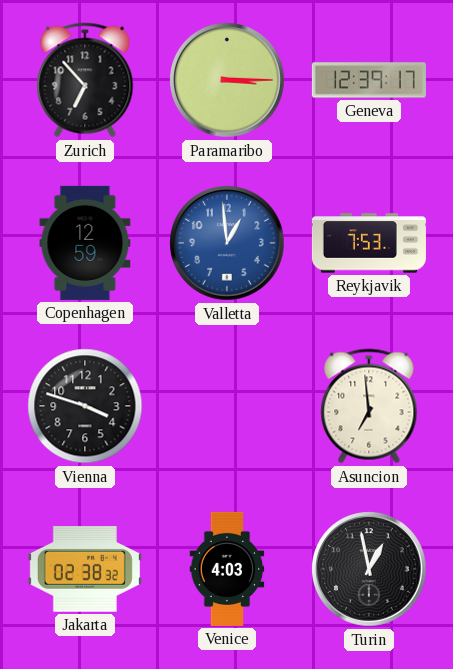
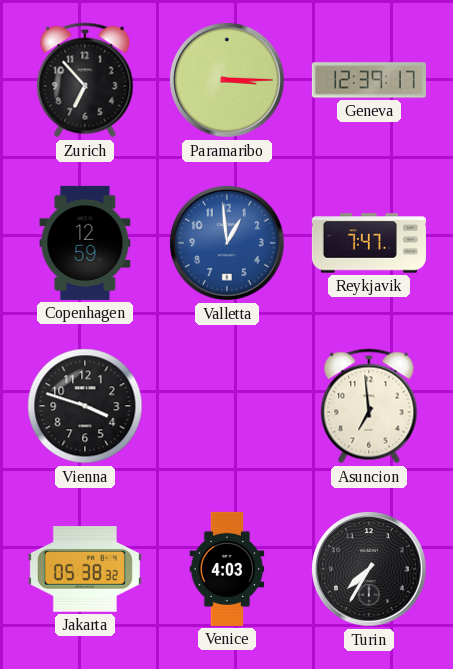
Reykjavik: 7:53 -> 7:47
Jakarta: 02:38 -> 05:38
Turin: 12:58 -> 7:35
